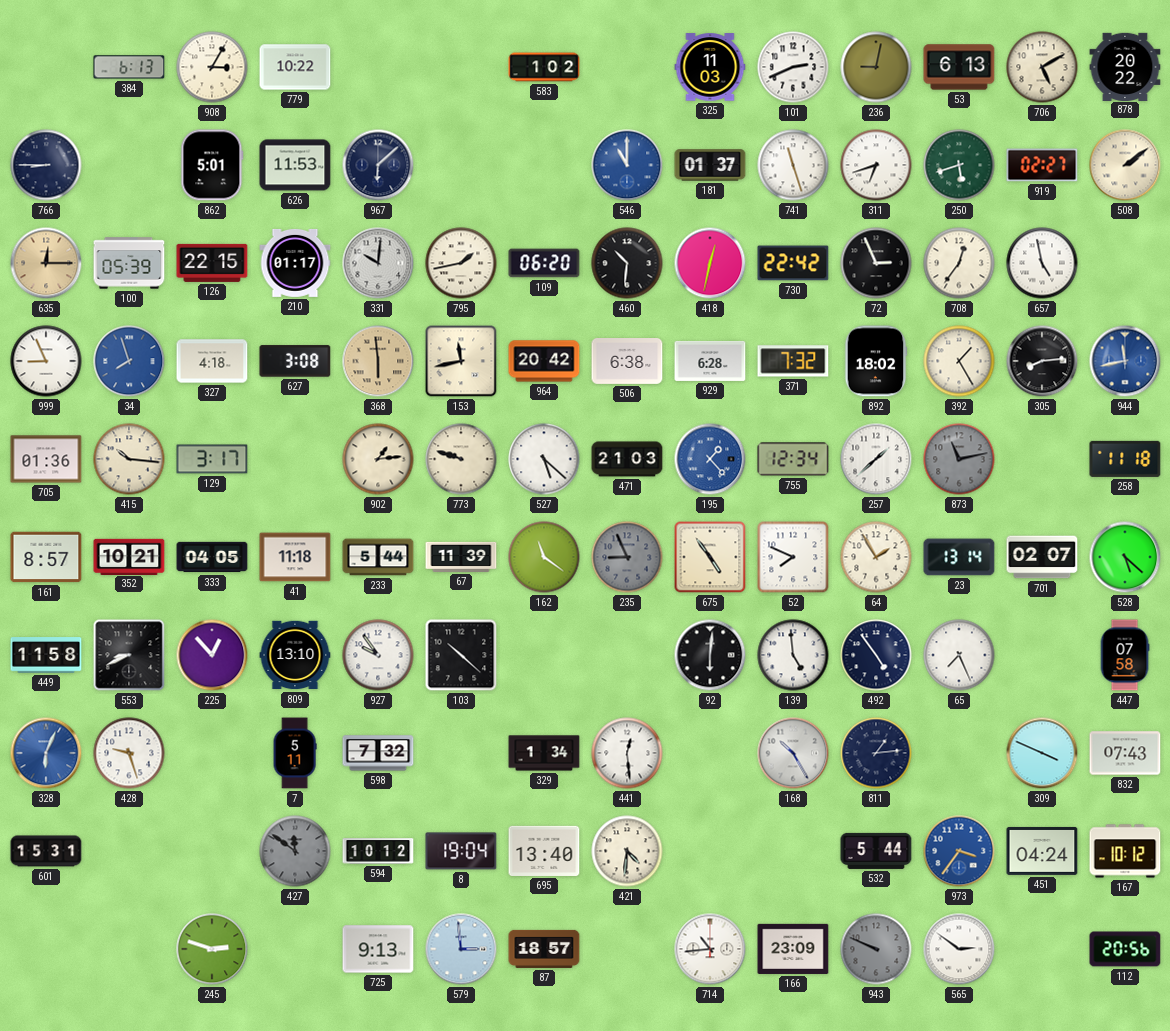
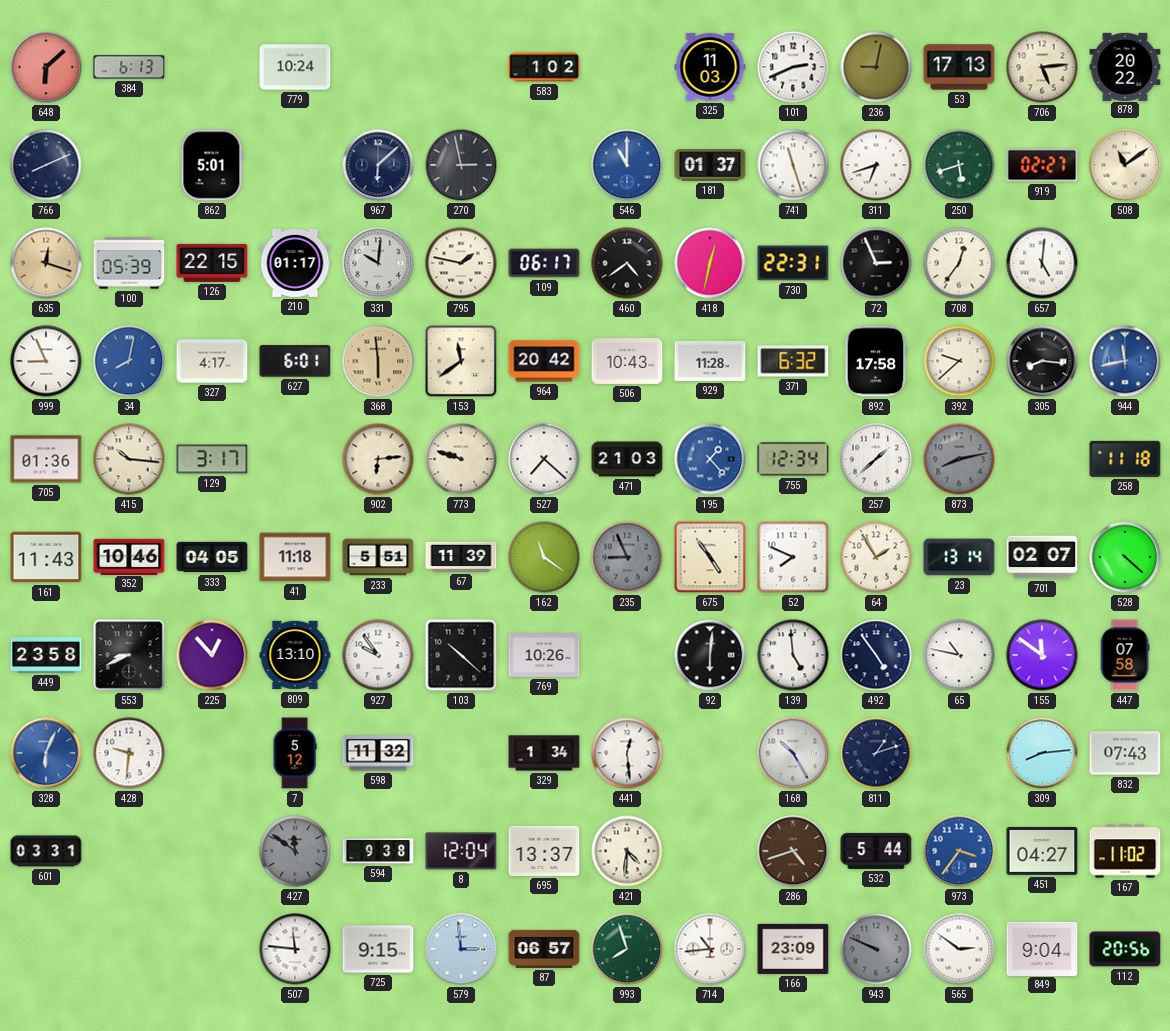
648: none -> 6:08
908: 3:05 -> none
779: 10:22 -> 10:24
53: 6:13 -> 17:13
706: 5:10 -> 5:14
766: 8:45 -> 8:11
626: 11:53 -> none
270: none -> 2:58
508: 2:09 -> 11:09
635: 12:15 -> 12:18
795: 1:43 -> 1:47
109: 06:20 -> 06:17
460: 10:31 -> 4:39
730: 22:42 -> 22:31
657: 4:58 -> 5:01
34: 7:57 -> 8:02
327: 4:18 -> 4:17
627: 3:08 -> 6:01
153: 11:43 -> 11:39
506: 6:38 -> 10:43
929: 6:28 -> 11:28
371: 7:32 -> 6:32
892: 18:02 -> 17:58
392: 1:25 -> 9:38
305: 8:14 -> 8:16
902: 1:14 -> 6:14
527: 5:22 -> 7:22
873: 11:13 -> 8:13
161: 8:57 -> 11:43
352: 10:21 -> 10:46
233: 5:44 -> 5:51
528: 5:22 -> 4:22
449: 11:58 -> 23:58
769: none -> 10:26
65: 7:26 -> 10:47
155: none -> 11:51
428: 9:27 -> 9:31
7: 5:11 -> 5:12
598: 7:32 -> 11:32
811: 1:14 -> 1:12
309: 3:49 -> 8:14
601: 15:31 -> 03:31
594: 10:12 -> 9:38
8: 19:04 -> 12:04
695: 13:40 -> 13:37
286: none -> 4:42
451: 04:24 -> 04:27
167: 10:12 -> 11:02
245: 2:48 -> none
507: none -> 11:46
725: 9:13 -> 9:15
87: 18:57 -> 06:57
993: none -> 7:57
849: none -> 9:04
